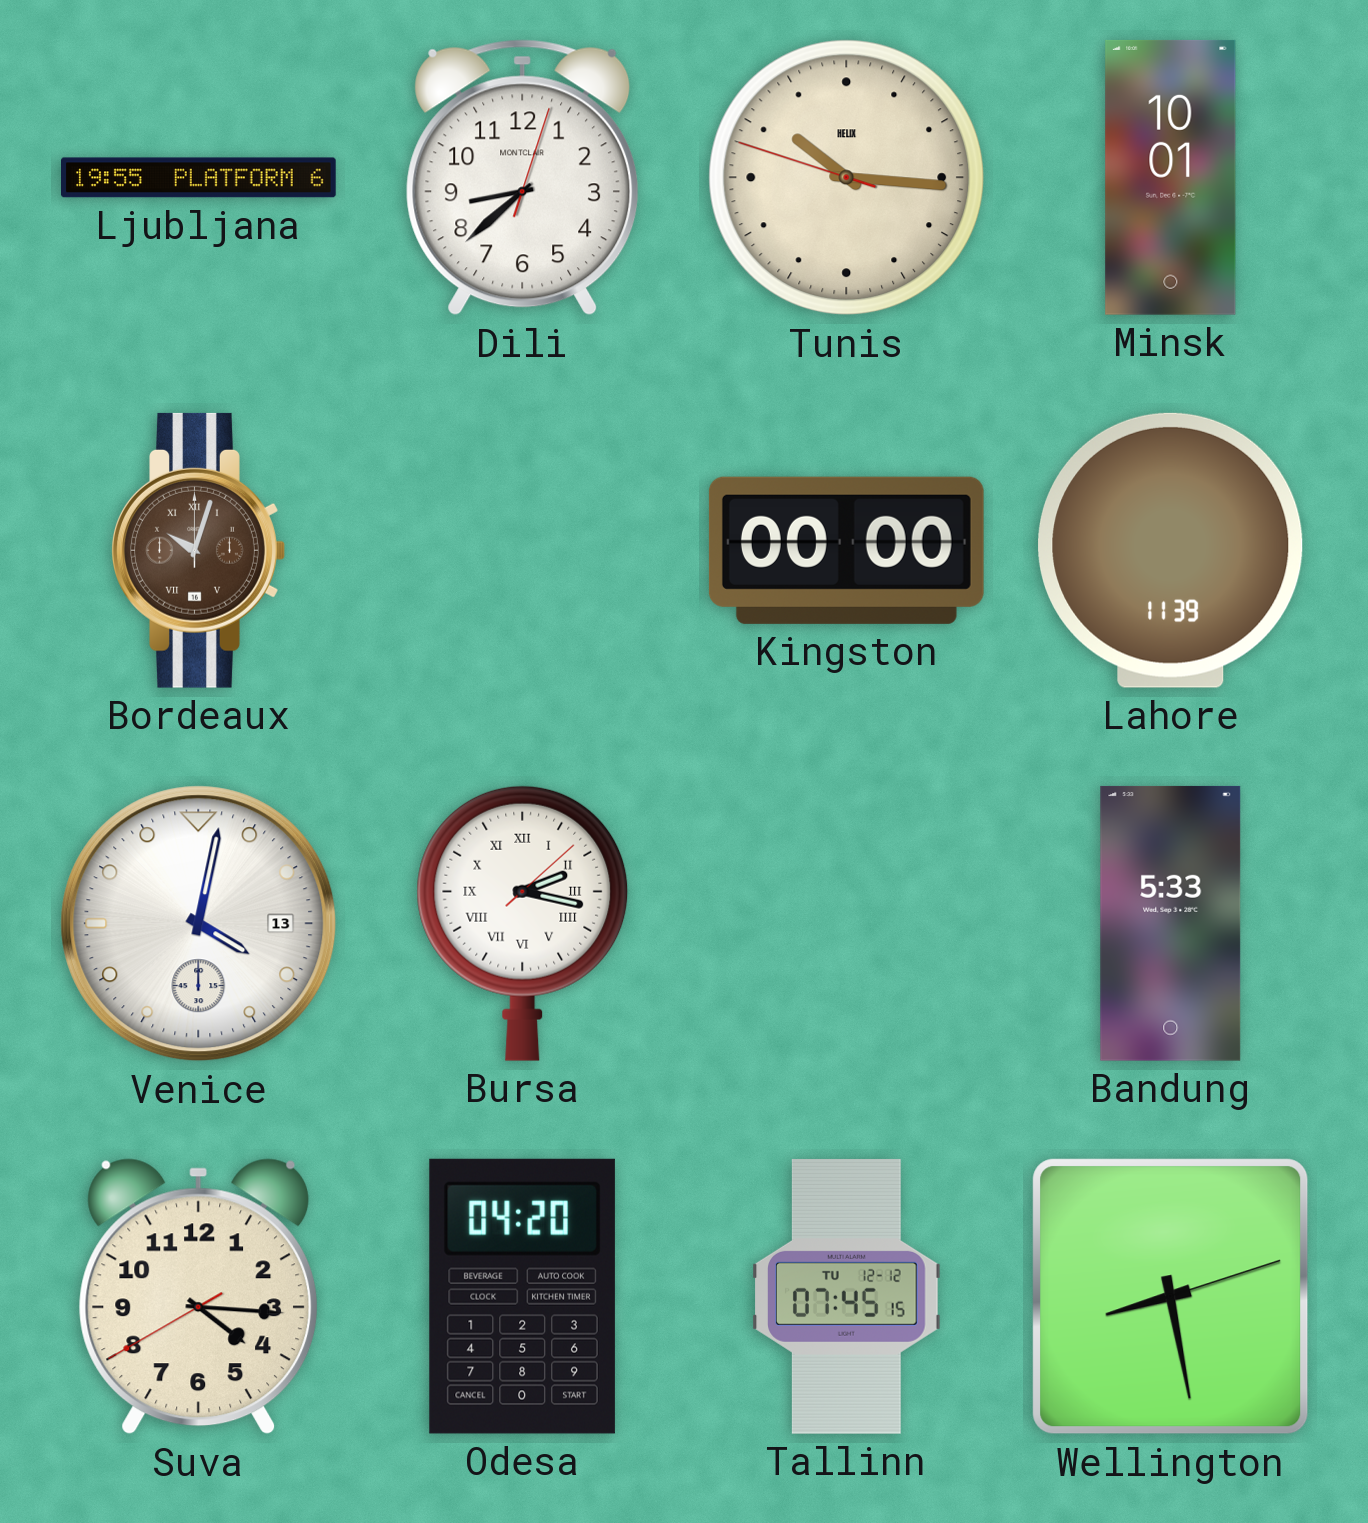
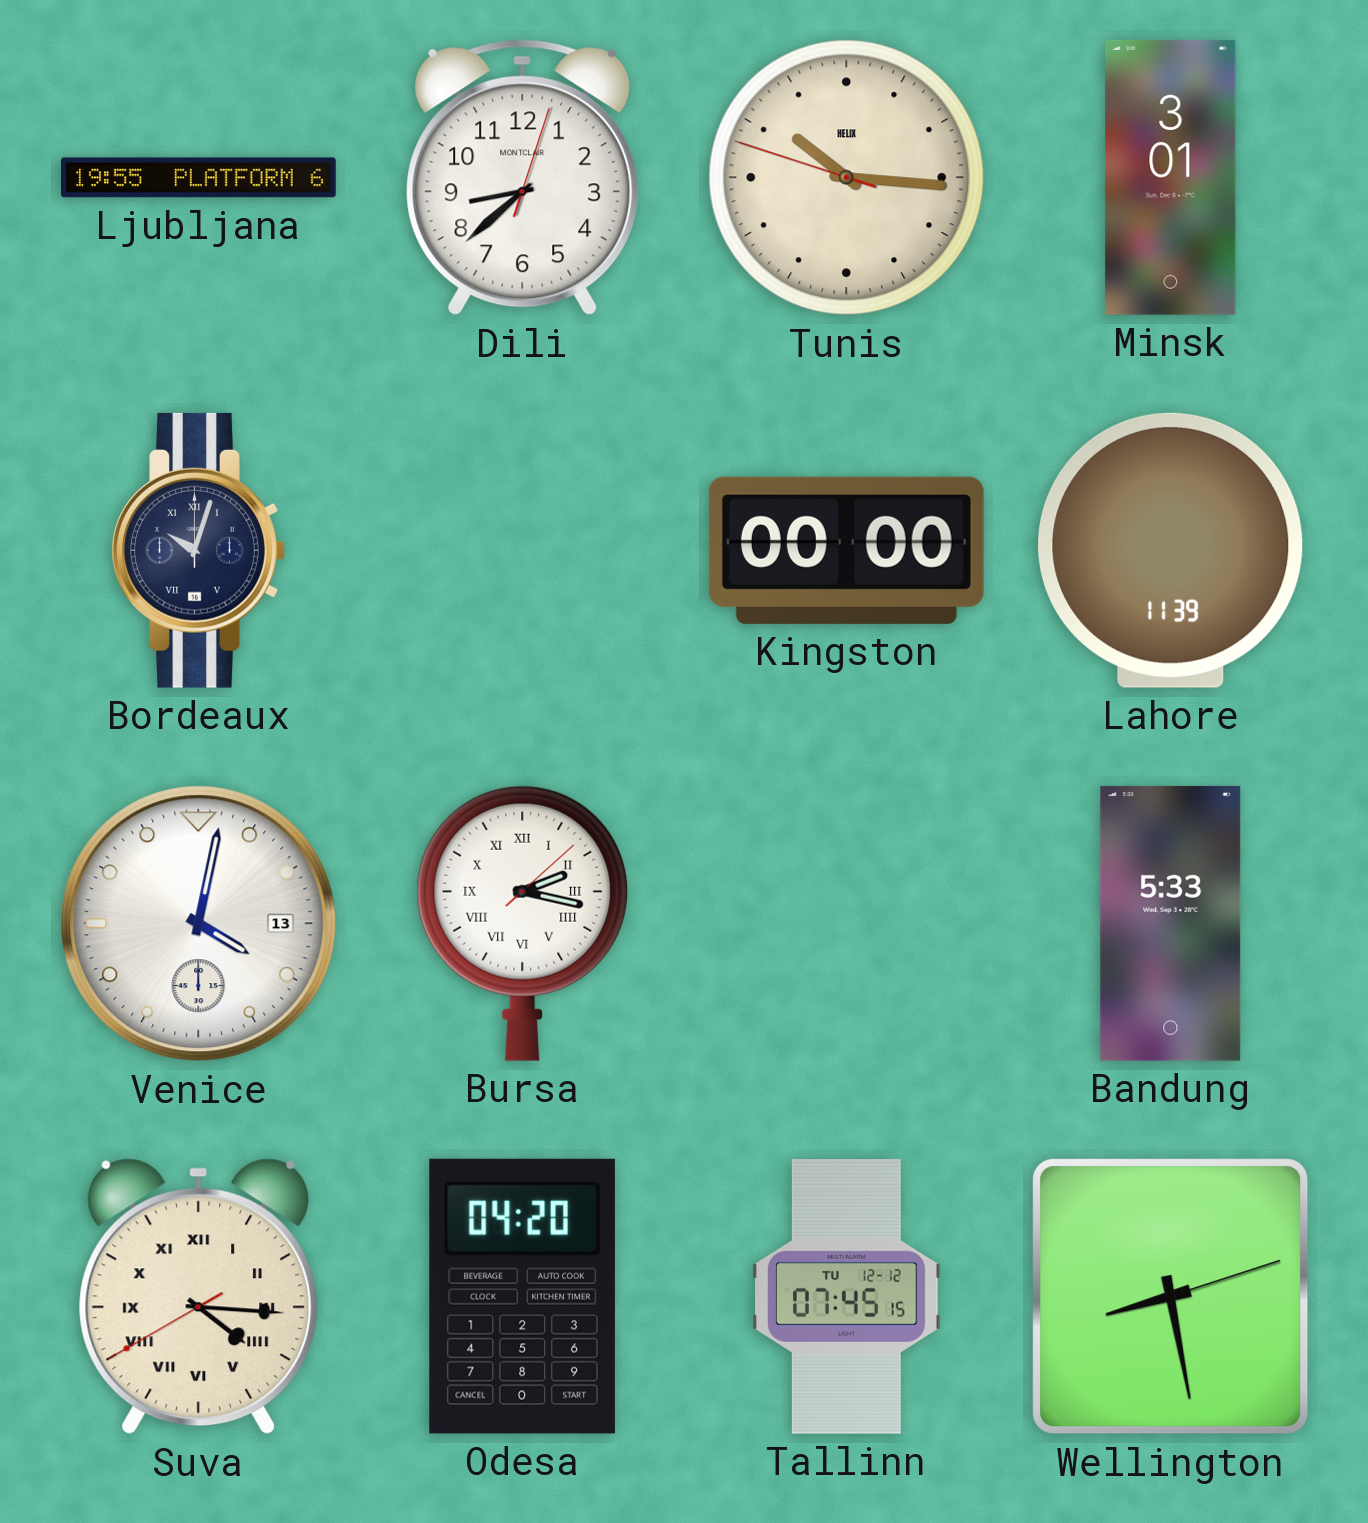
Minsk: 10:01 -> 3:01
Bordeaux dial: brown -> navy
Suva numerals: Arabic -> Roman
